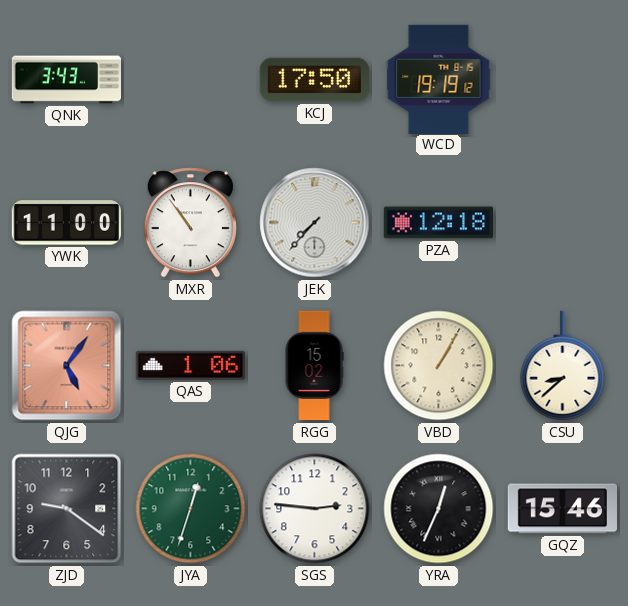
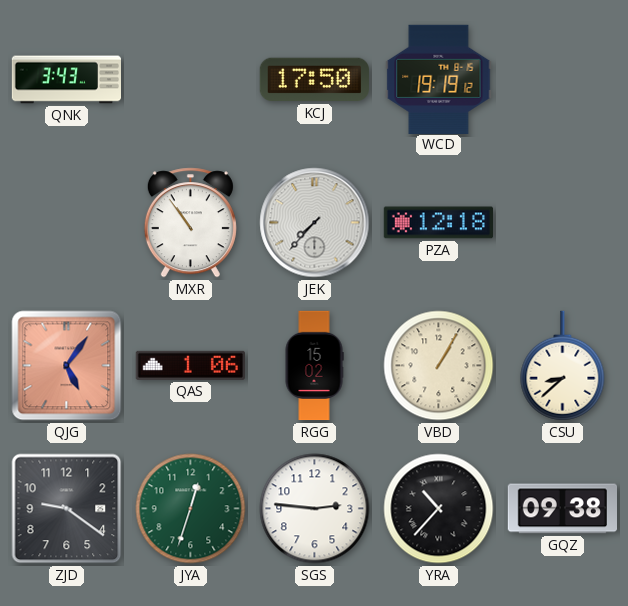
YWK: 11:00 -> none
YRA: 12:34 -> 10:37
GQZ: 15:46 -> 09:38
